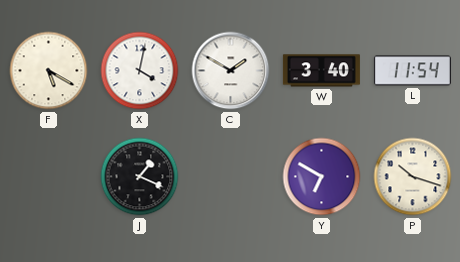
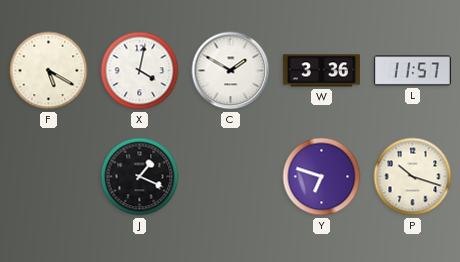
W: 3:40 -> 3:36
L: 11:54 -> 11:57
Y: 6:50 -> 6:48
